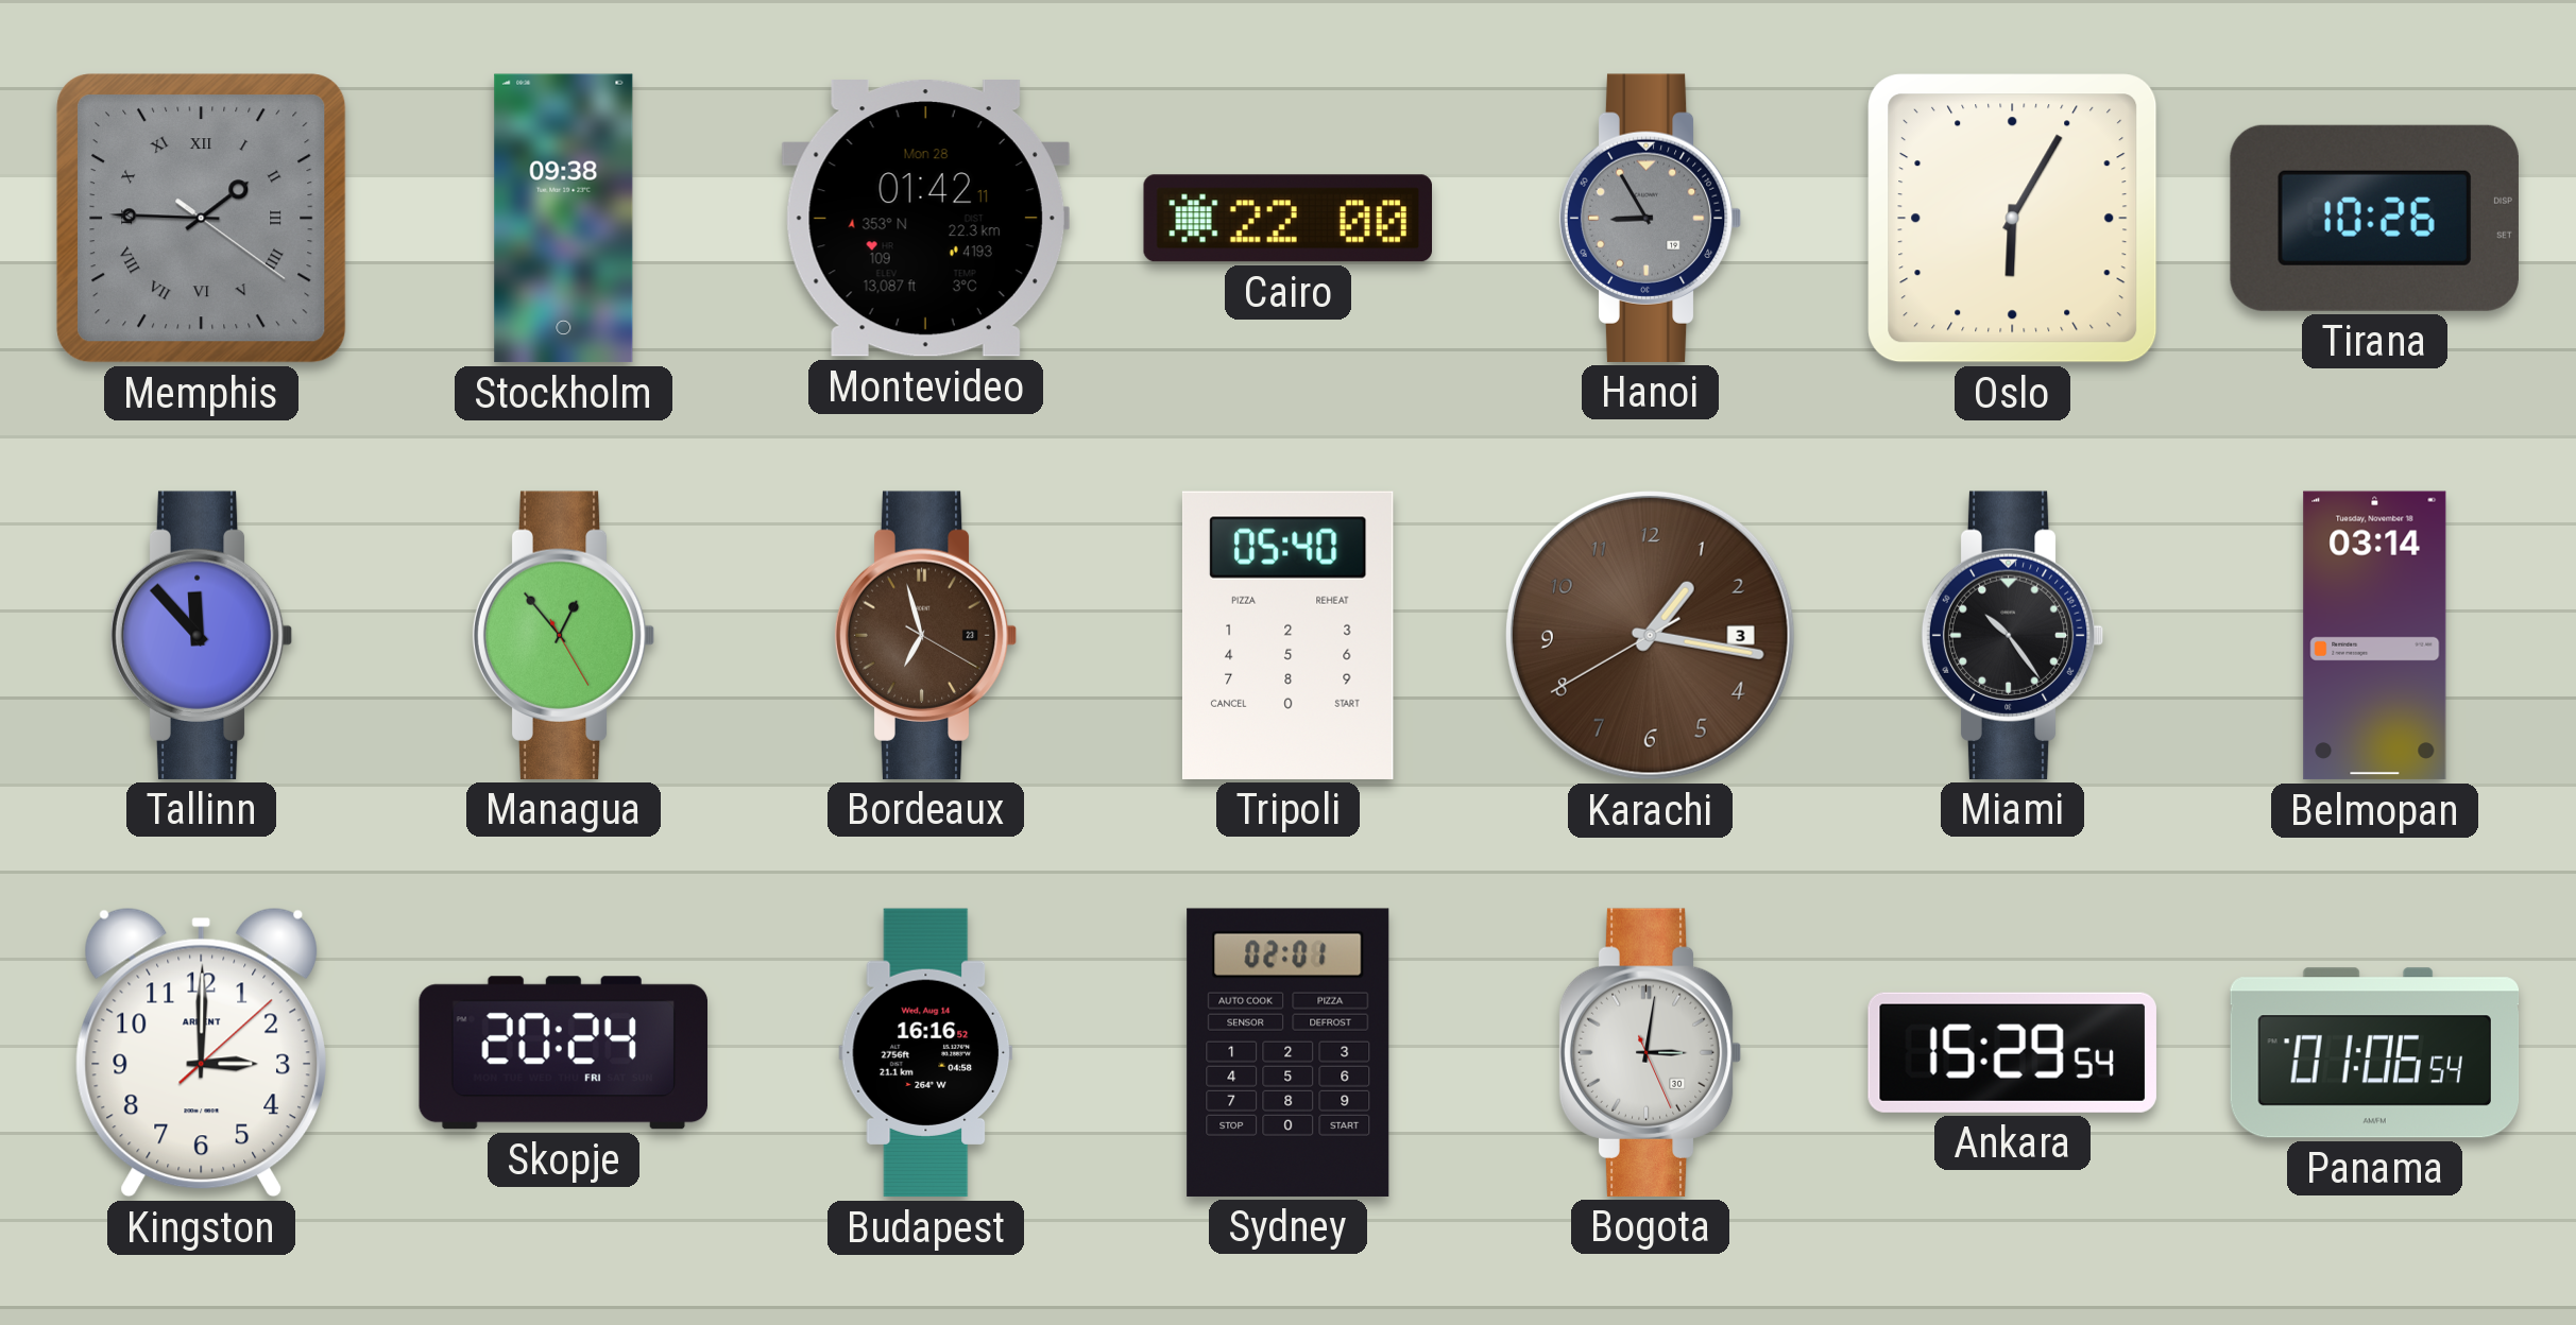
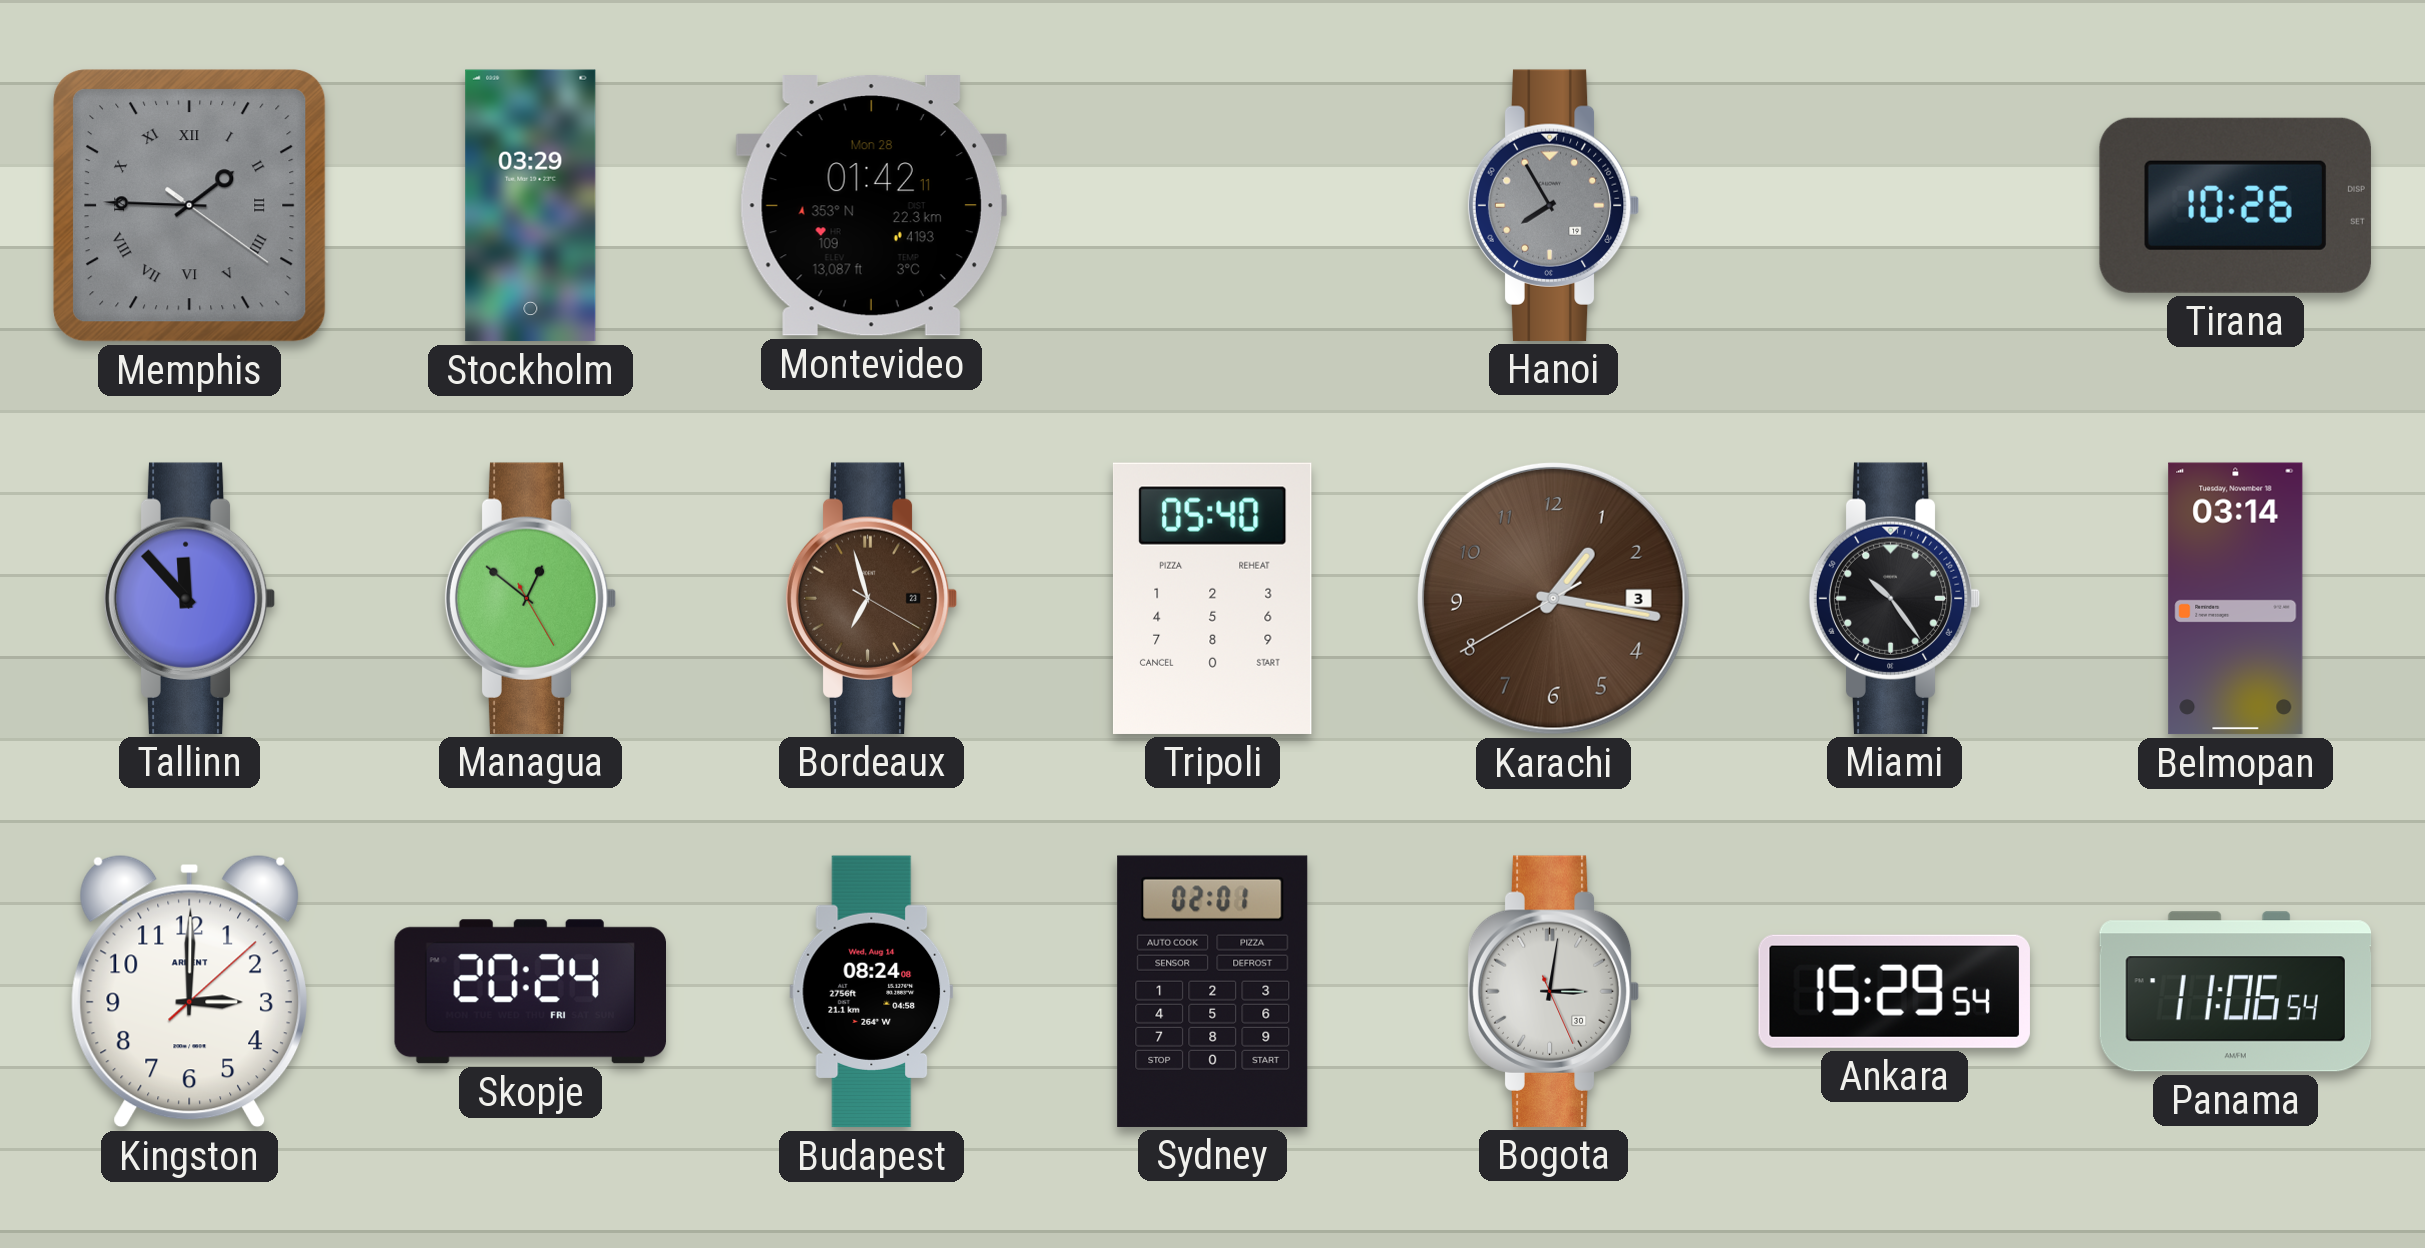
Stockholm: 09:38 -> 03:29
Cairo: 22:00 -> none
Hanoi: 8:55 -> 7:55
Oslo: 6:05 -> none
Managua: 12:53 -> 12:51
Budapest: 16:16 -> 08:24
Panama: 01:06 -> 11:06
